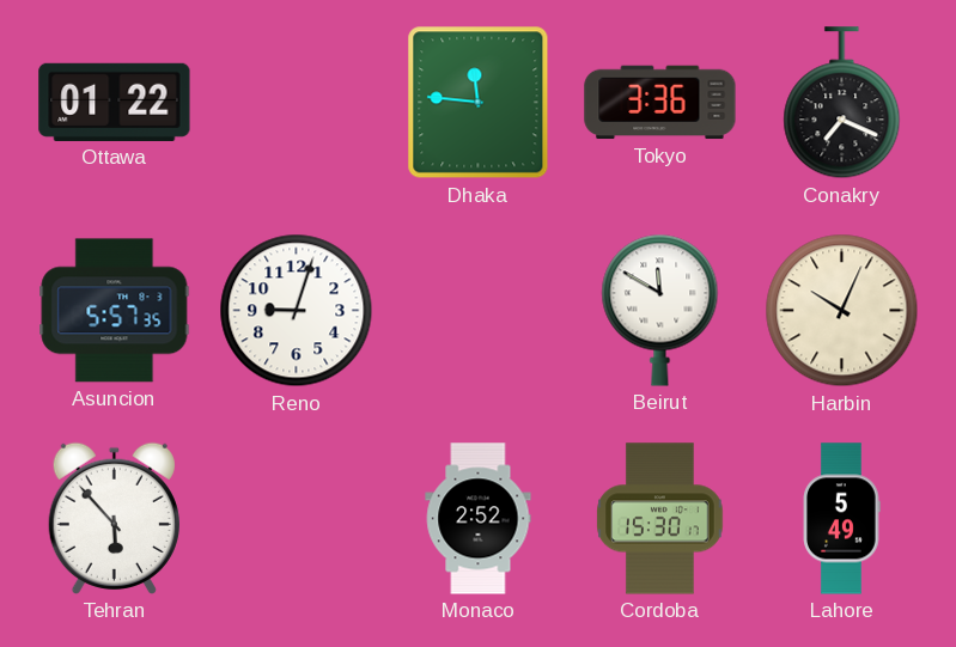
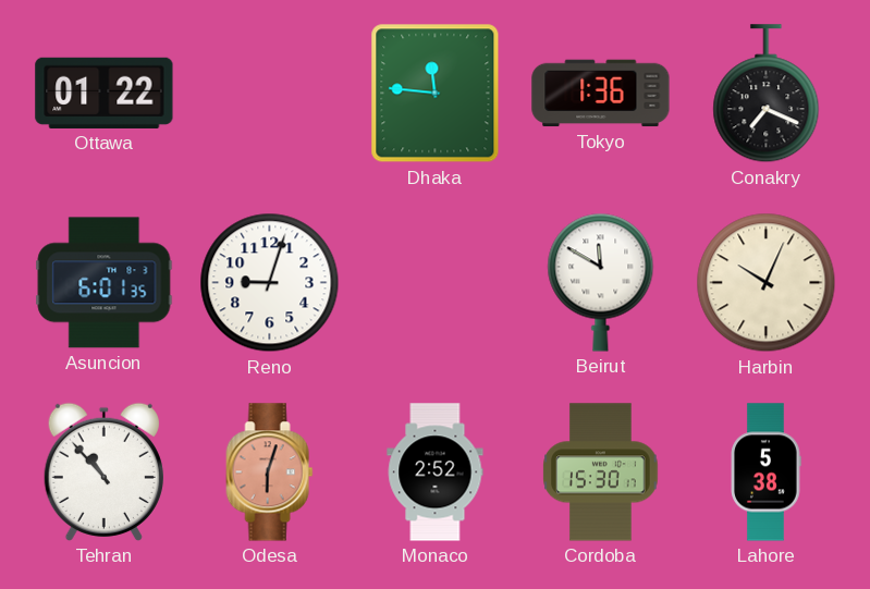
Tokyo: 3:36 -> 1:36
Asuncion: 5:57 -> 6:01
Tehran: 5:53 -> 10:53
Odesa: none -> 6:03
Lahore: 5:49 -> 5:38
